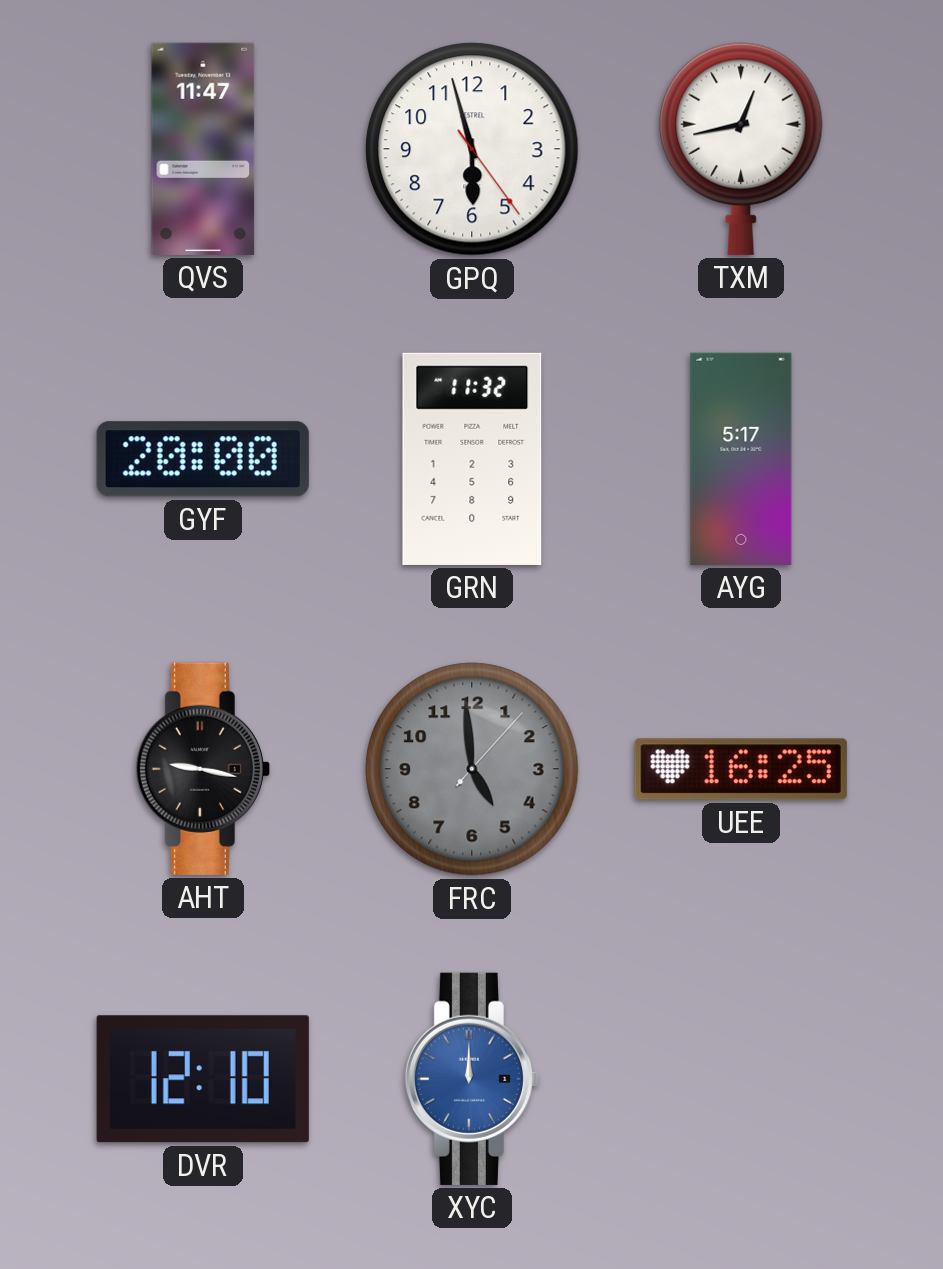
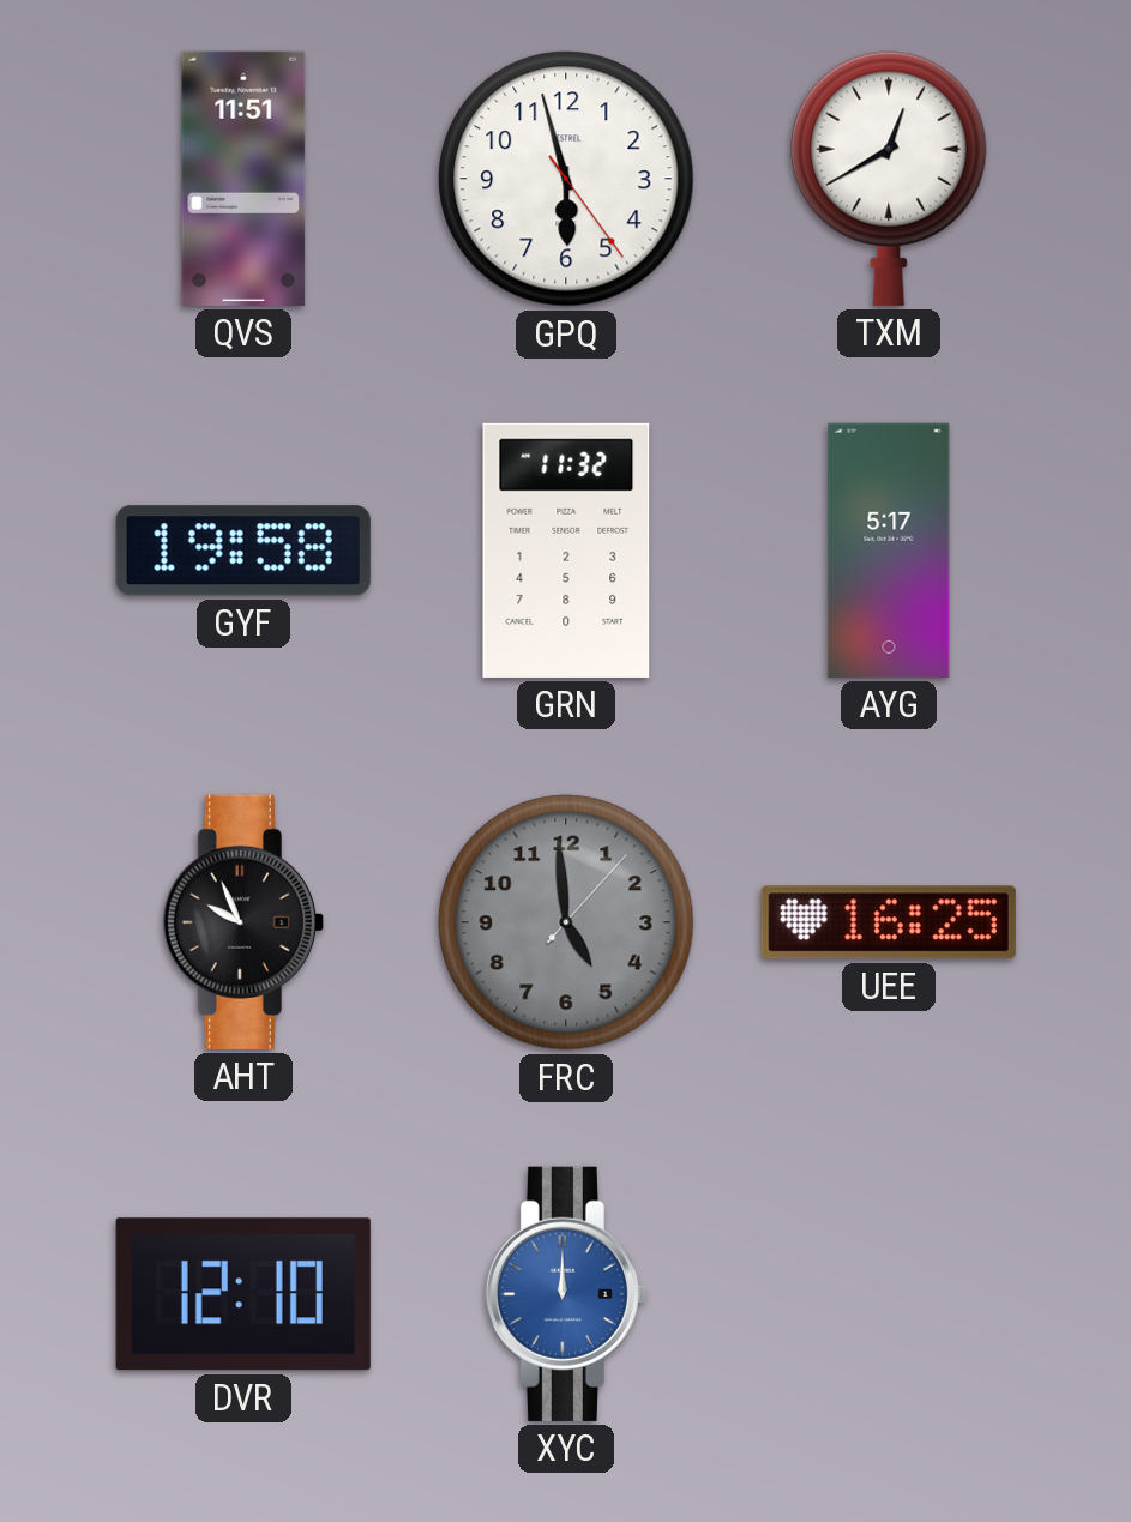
QVS: 11:47 -> 11:51
TXM: 12:43 -> 12:40
GYF: 20:00 -> 19:58
AHT: 9:17 -> 9:56
